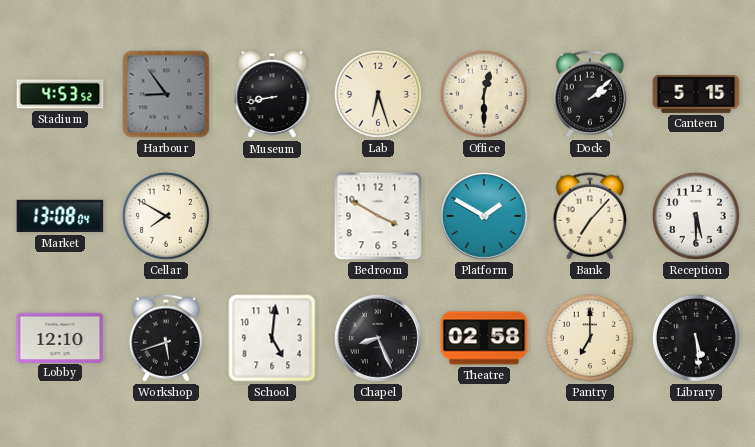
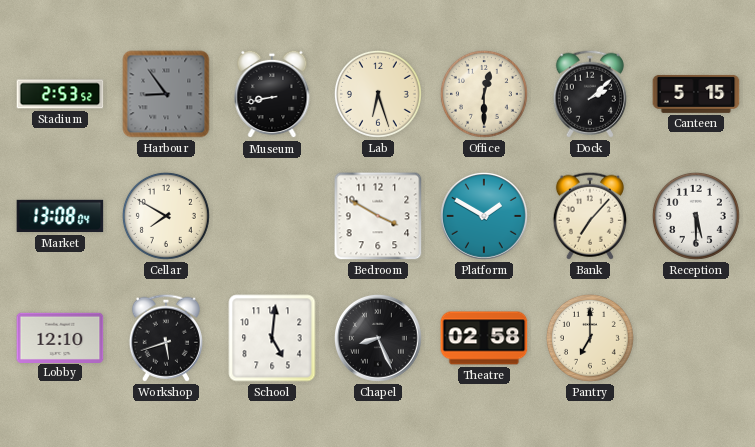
Stadium: 4:53 -> 2:53
Library: 5:29 -> none
